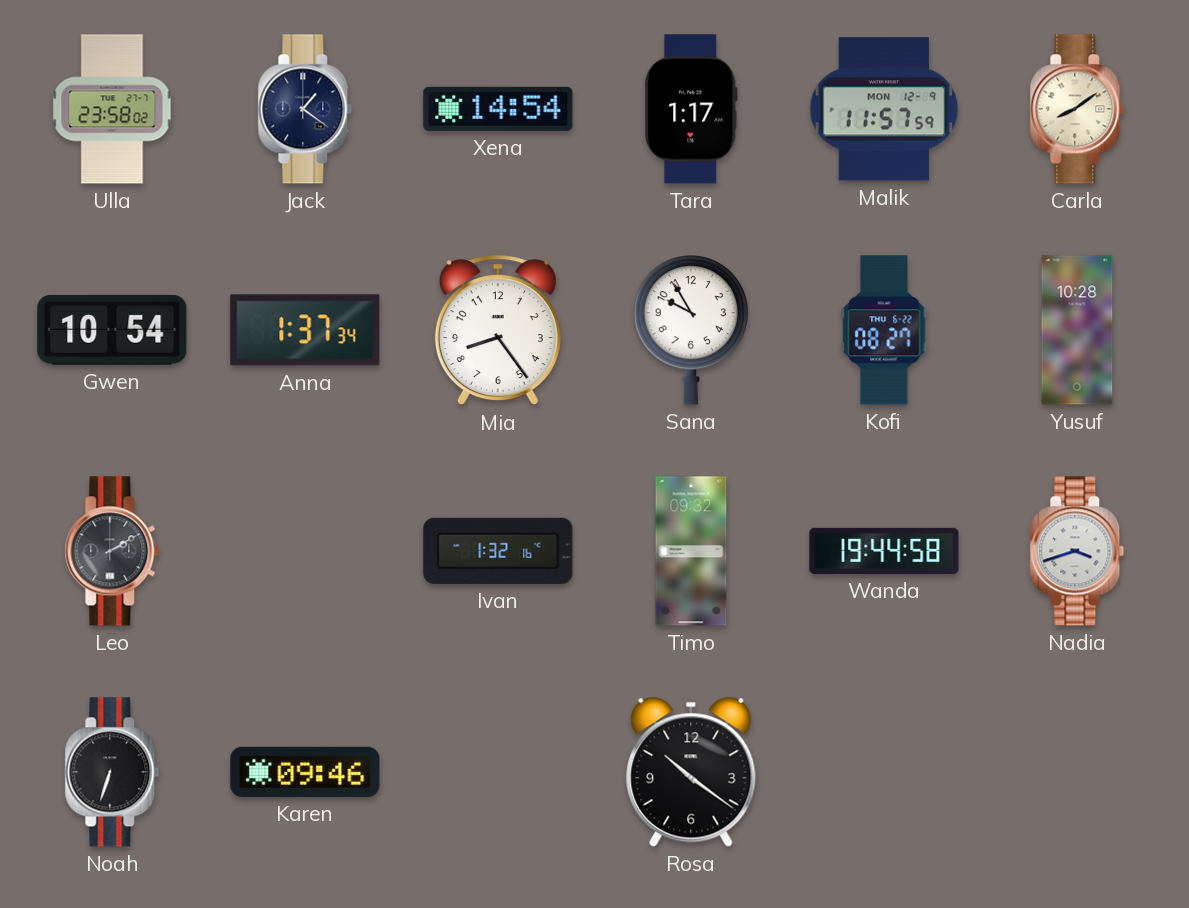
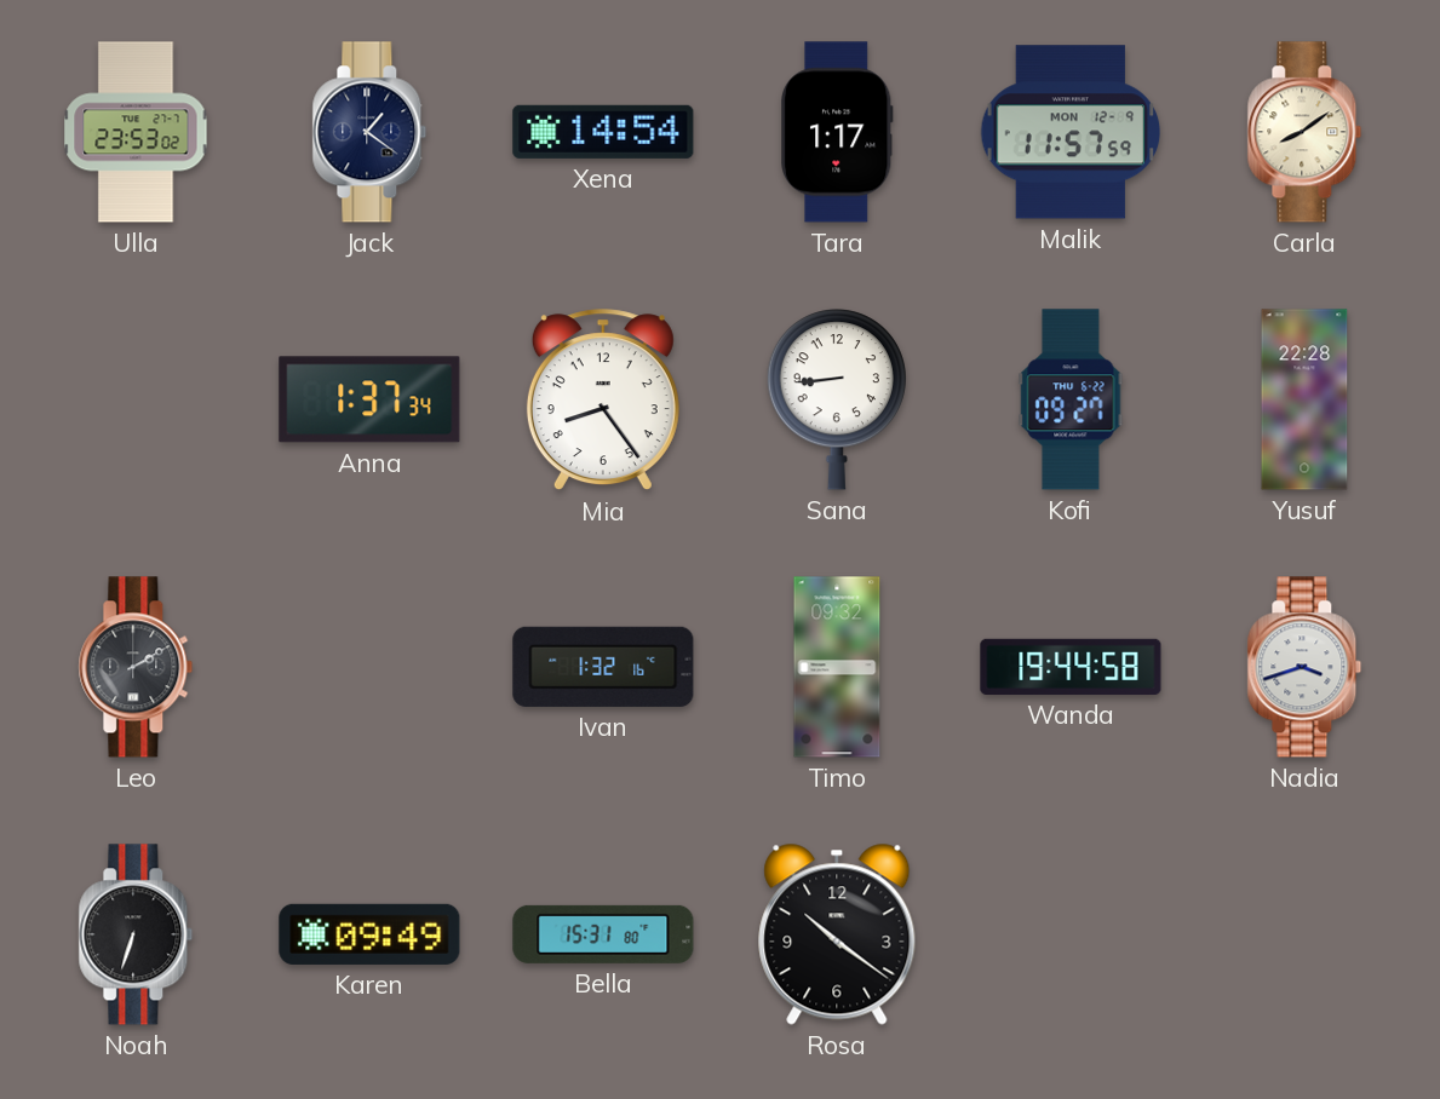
Ulla: 23:58 -> 23:53
Gwen: 10:54 -> none
Sana: 9:55 -> 8:44
Kofi: 08:27 -> 09:27
Yusuf: 10:28 -> 22:28
Karen: 09:46 -> 09:49
Bella: none -> 15:31
